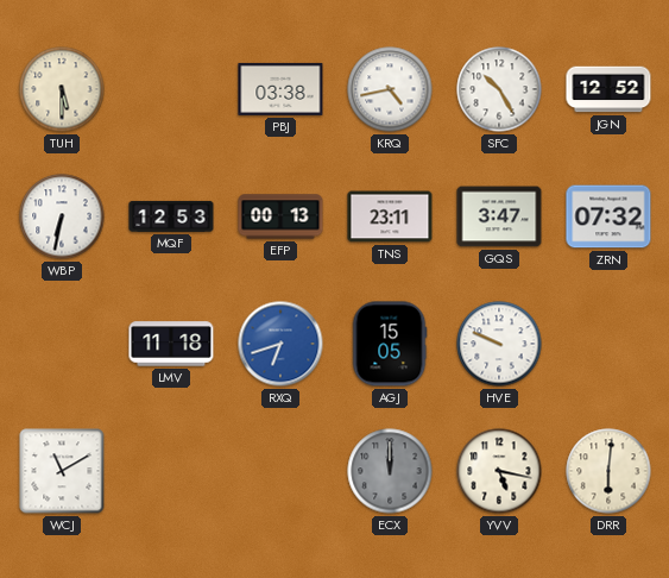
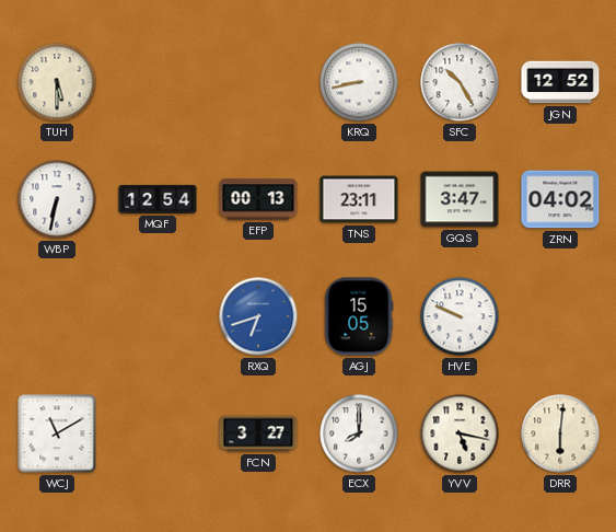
PBJ: 03:38 -> none
KRQ: 4:43 -> 8:43
MQF: 12:53 -> 12:54
ZRN: 07:32 -> 04:02
LMV: 11:18 -> none
FCN: none -> 3:27
ECX: 12:00 -> 8:00
ECX dial: grey -> white
